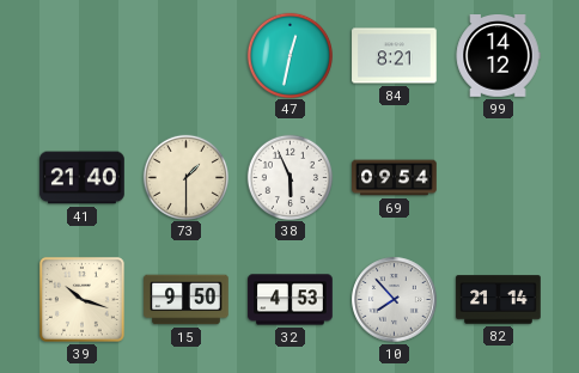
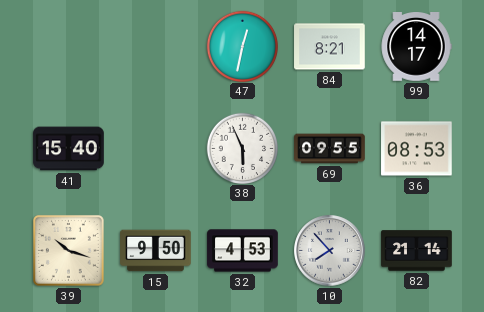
99: 14:12 -> 14:17
41: 21:40 -> 15:40
73: 1:30 -> none
69: 09:54 -> 09:55
36: none -> 08:53
